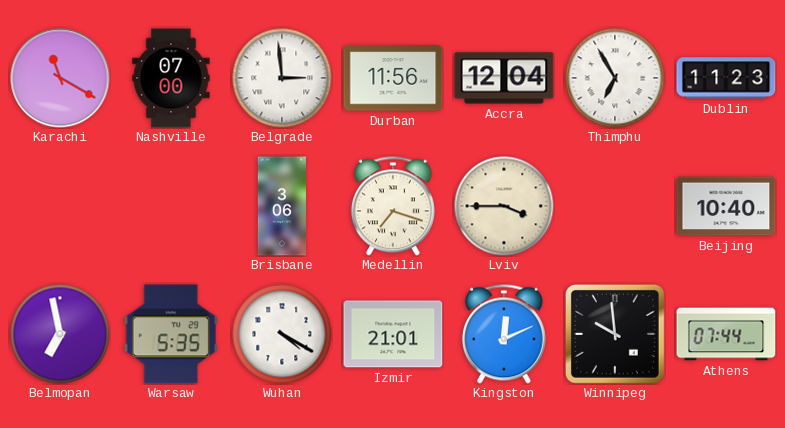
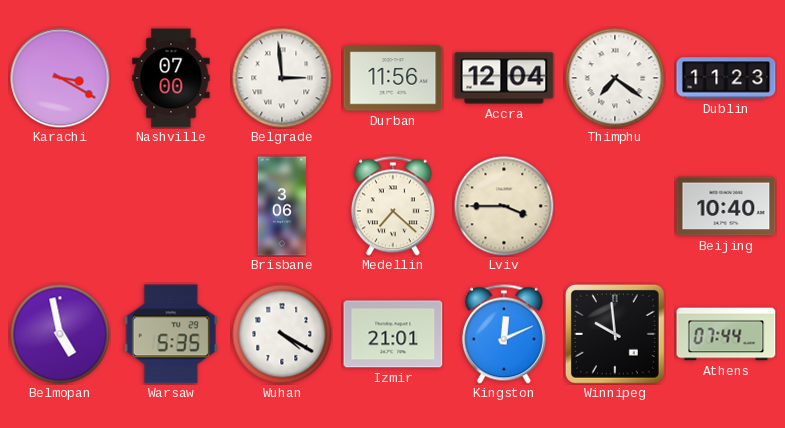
Karachi: 11:20 -> 3:20
Thimphu: 6:55 -> 7:21
Medellin: 7:18 -> 7:22
Belmopan: 6:58 -> 4:58
